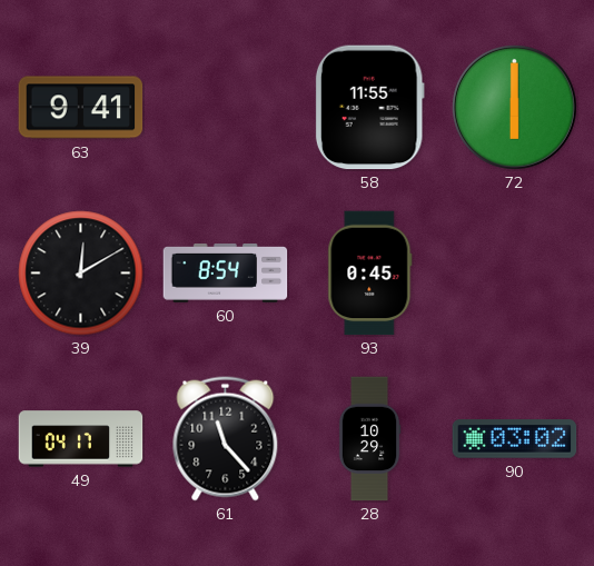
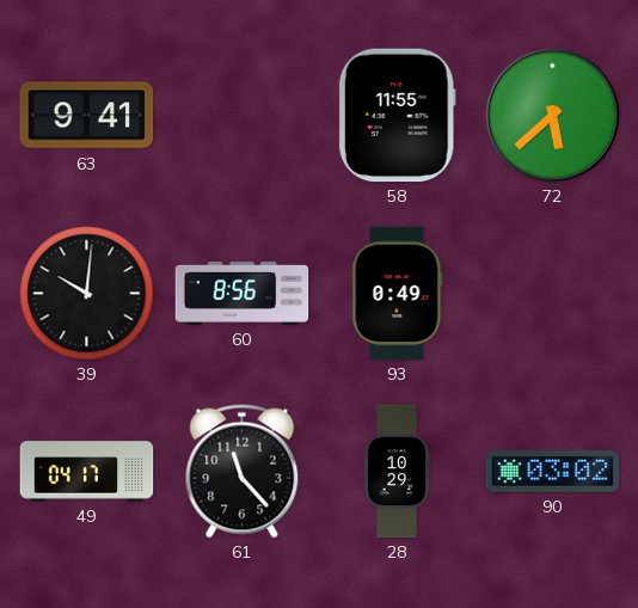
72: 6:00 -> 5:38
39: 12:10 -> 10:01
60: 8:54 -> 8:56
93: 0:45 -> 0:49
